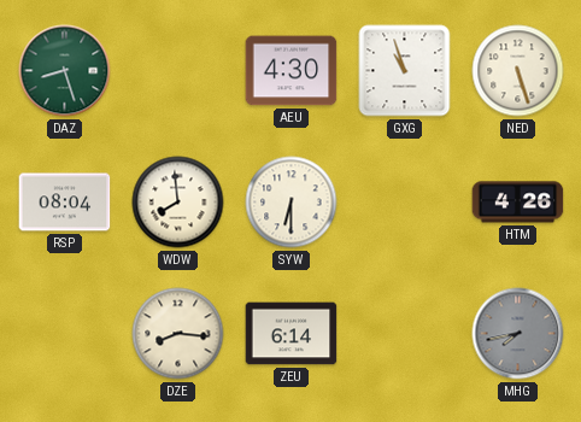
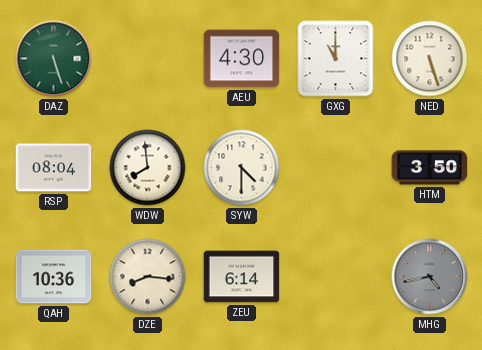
DAZ: 8:27 -> 5:27
GXG: 10:57 -> 11:00
SYW: 6:30 -> 4:30
HTM: 4:26 -> 3:50
QAH: none -> 10:36
MHG: 7:43 -> 4:43
